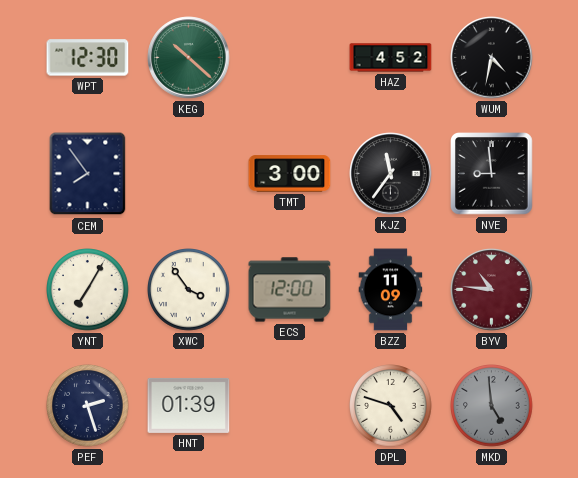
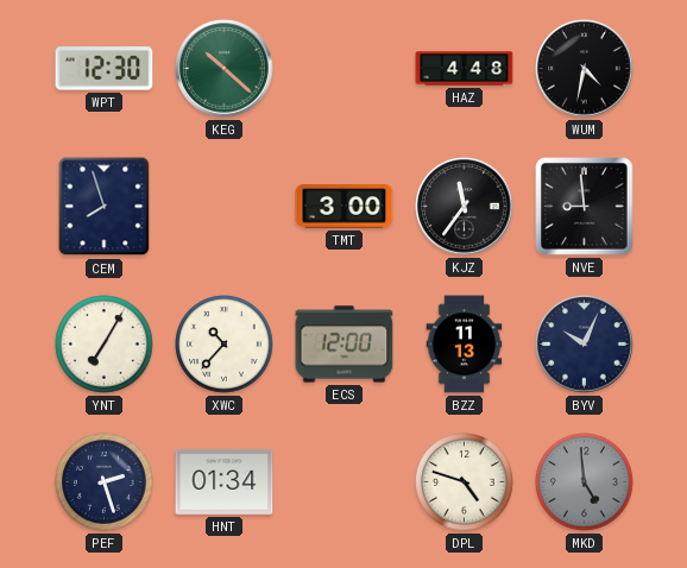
HAZ: 4:52 -> 4:48
CEM: 7:54 -> 7:57
XWC: 3:54 -> 10:37
BZZ: 11:09 -> 11:13
BYV: 10:46 -> 10:04
BYV dial: burgundy -> navy
HNT: 01:39 -> 01:34
